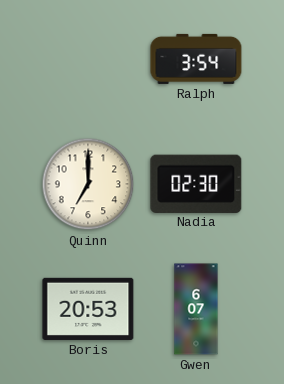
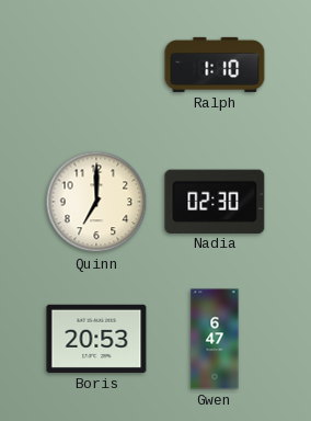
Ralph: 3:54 -> 1:10
Gwen: 6:07 -> 6:47
